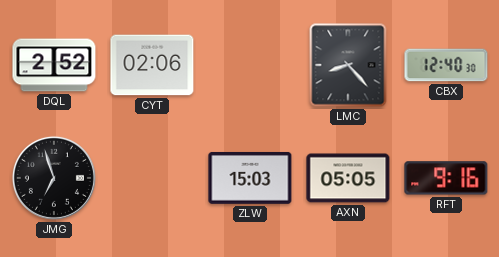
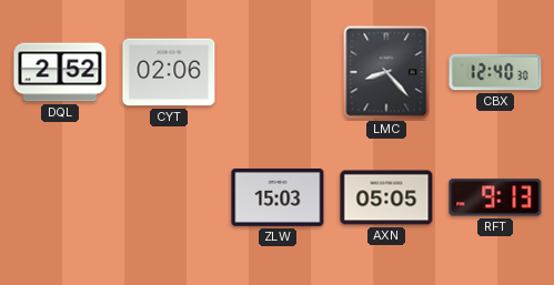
JMG: 6:57 -> none
RFT: 9:16 -> 9:13
